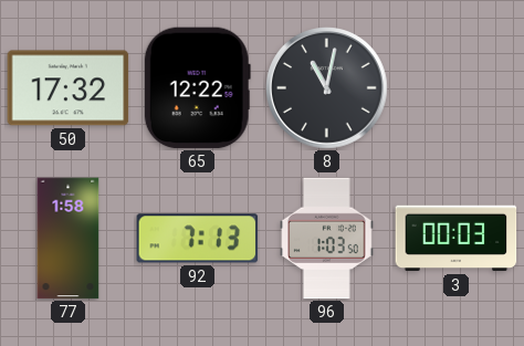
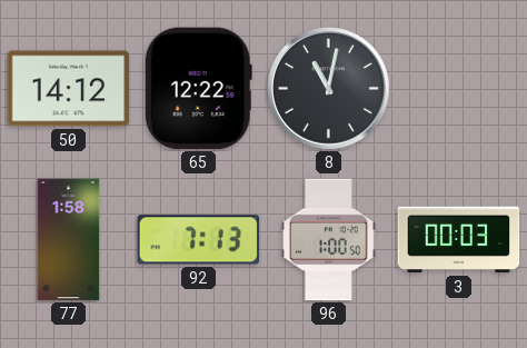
50: 17:32 -> 14:12
96: 1:03 -> 1:00
